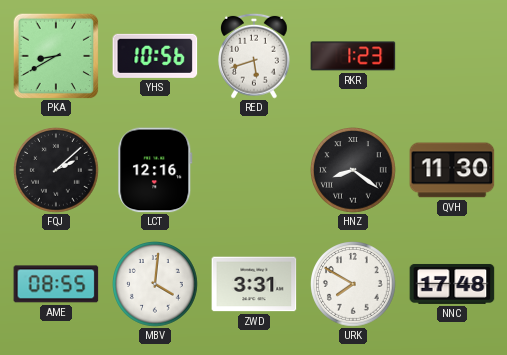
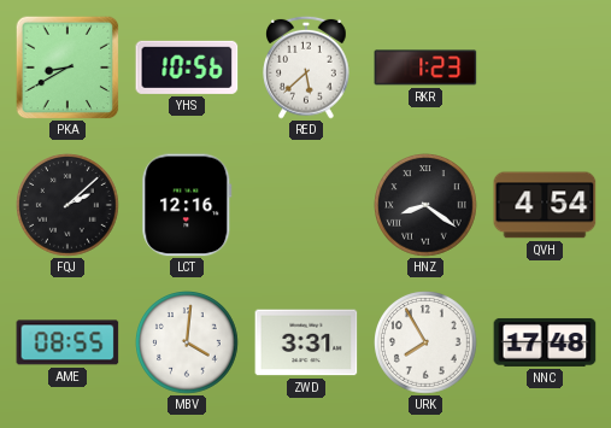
RED: 5:42 -> 5:38
QVH: 11:30 -> 4:54
URK: 7:50 -> 7:55
